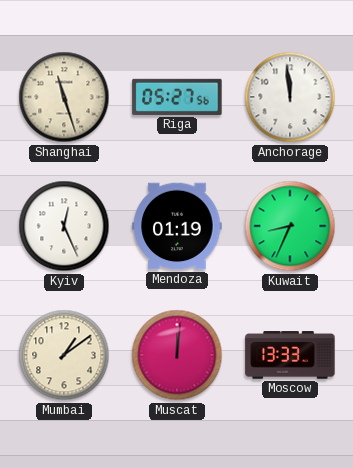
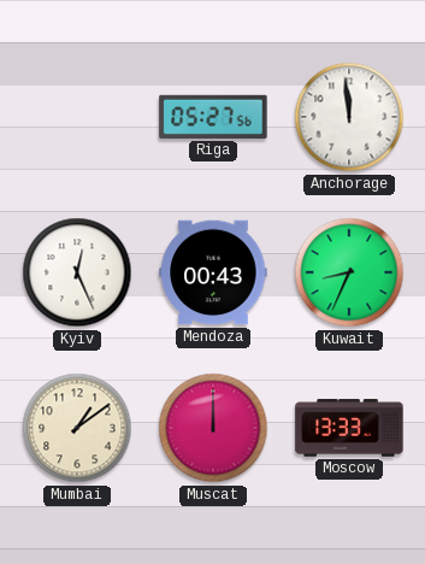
Shanghai: 11:27 -> none
Mendoza: 01:19 -> 00:43
Muscat: 12:01 -> 12:00
